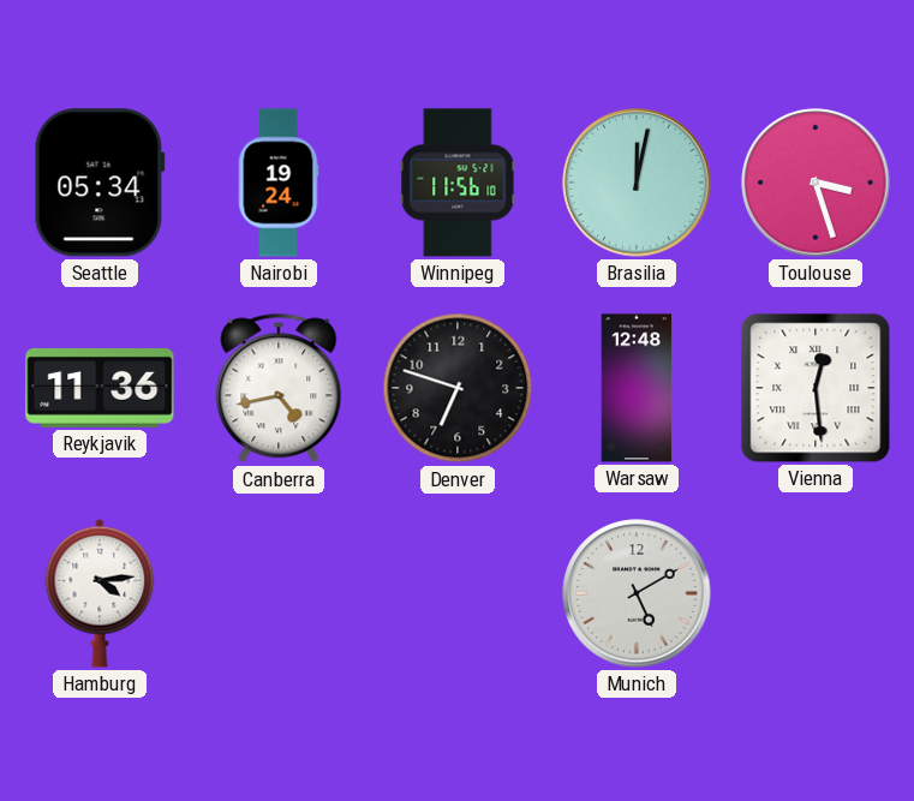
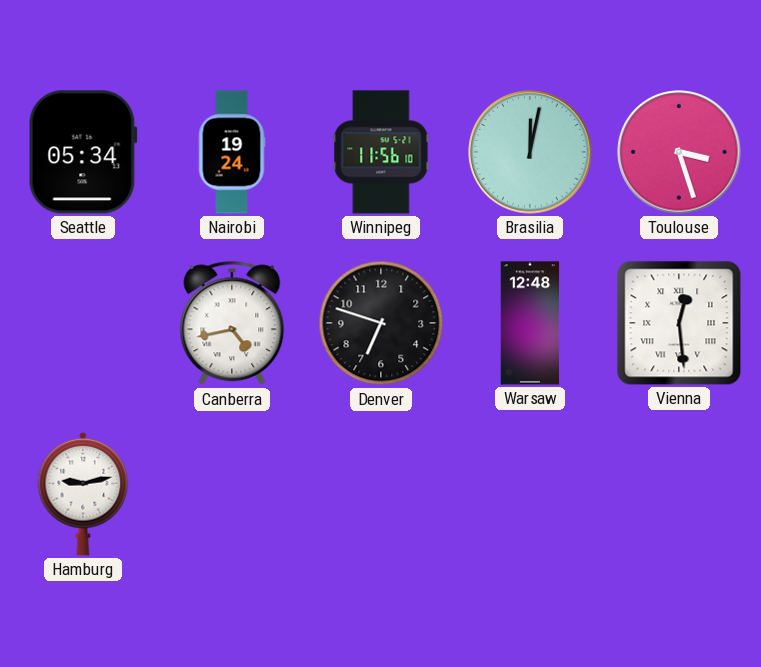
Reykjavik: 11:36 -> none
Hamburg: 4:14 -> 9:13
Munich: 5:10 -> none
